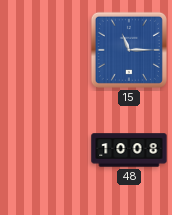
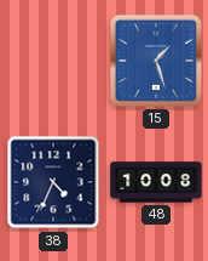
15: 11:15 -> 1:27
38: none -> 4:34
